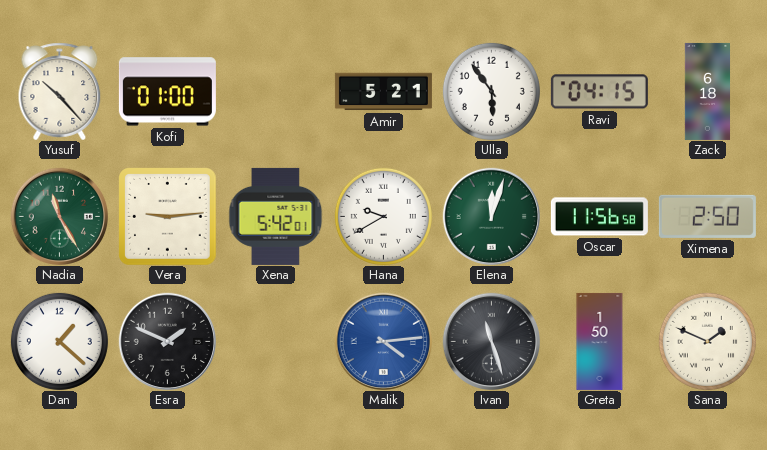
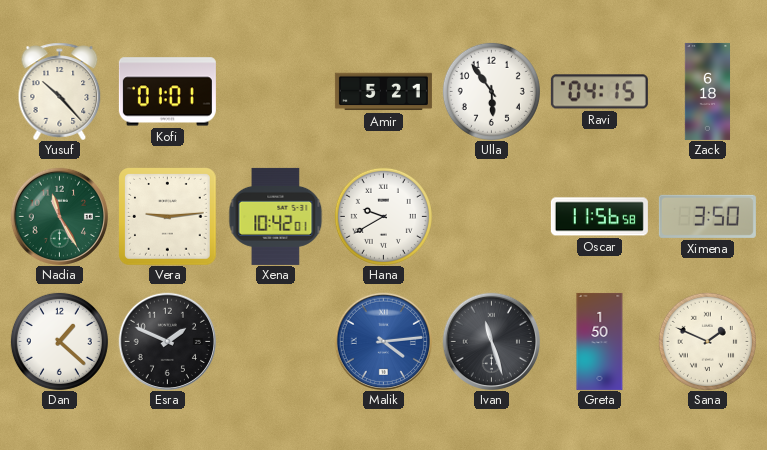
Kofi: 01:00 -> 01:01
Xena: 5:42 -> 10:42
Elena: 12:03 -> none
Ximena: 2:50 -> 3:50
